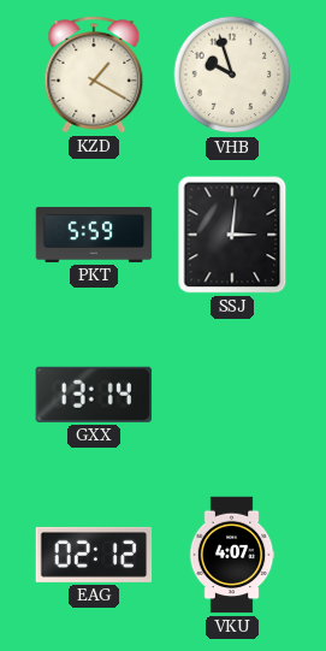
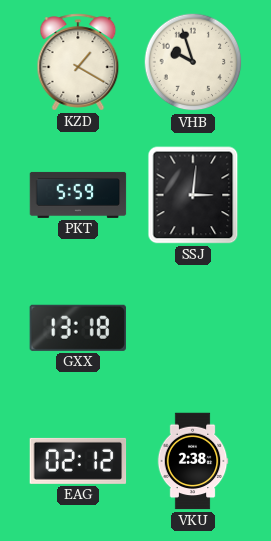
GXX: 13:14 -> 13:18
VKU: 4:07 -> 2:38
